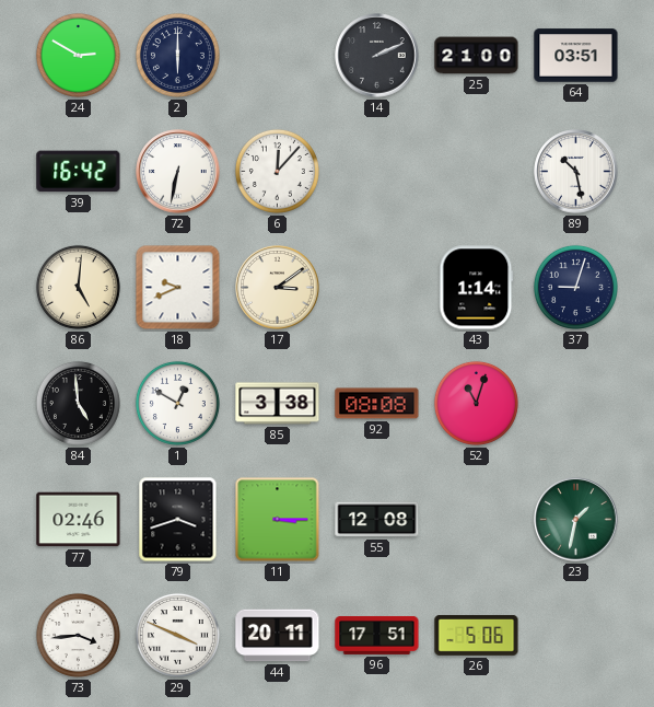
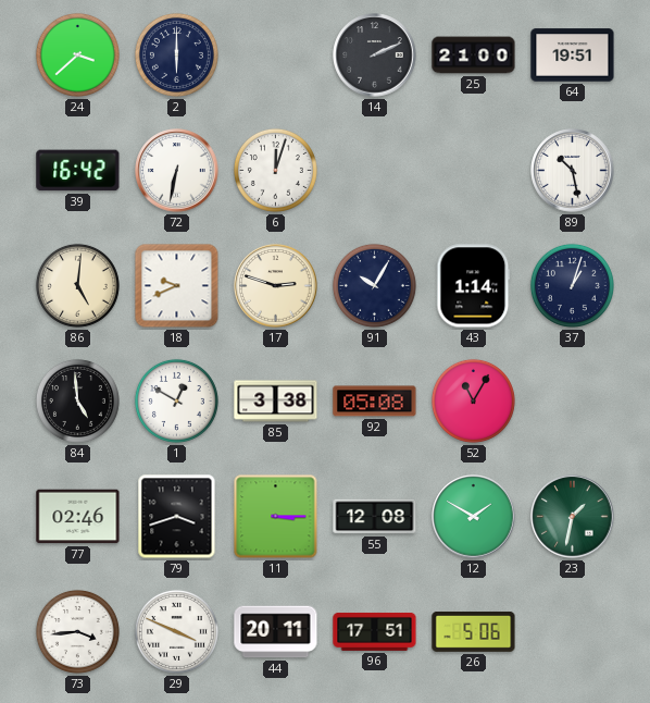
24: 2:50 -> 3:38
64: 03:51 -> 19:51
6: 12:07 -> 12:03
17: 3:09 -> 2:48
91: none -> 10:05
37: 9:03 -> 1:03
92: 08:08 -> 05:08
52: 11:03 -> 11:05
12: none -> 1:50
